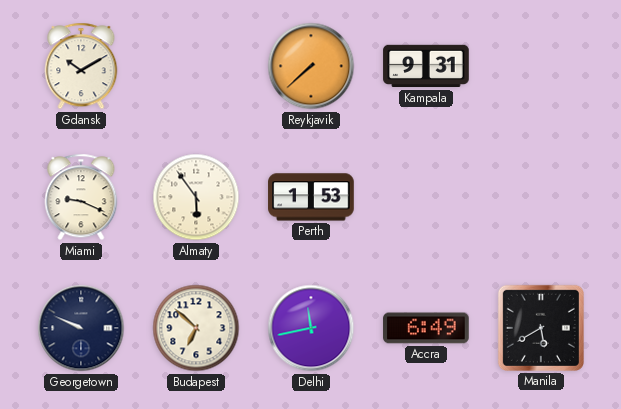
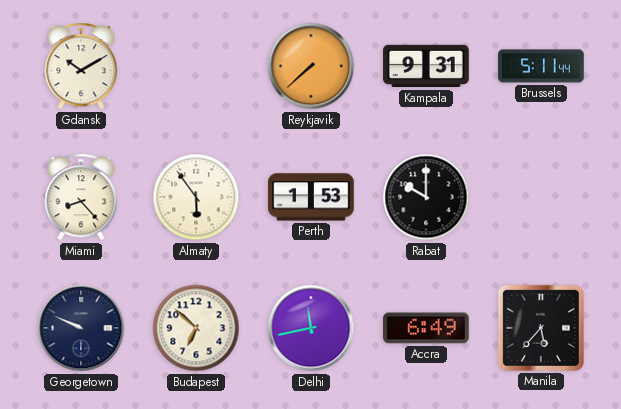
Brussels: none -> 5:11
Miami: 9:19 -> 8:23
Rabat: none -> 10:00
Manila: 5:40 -> 5:37
